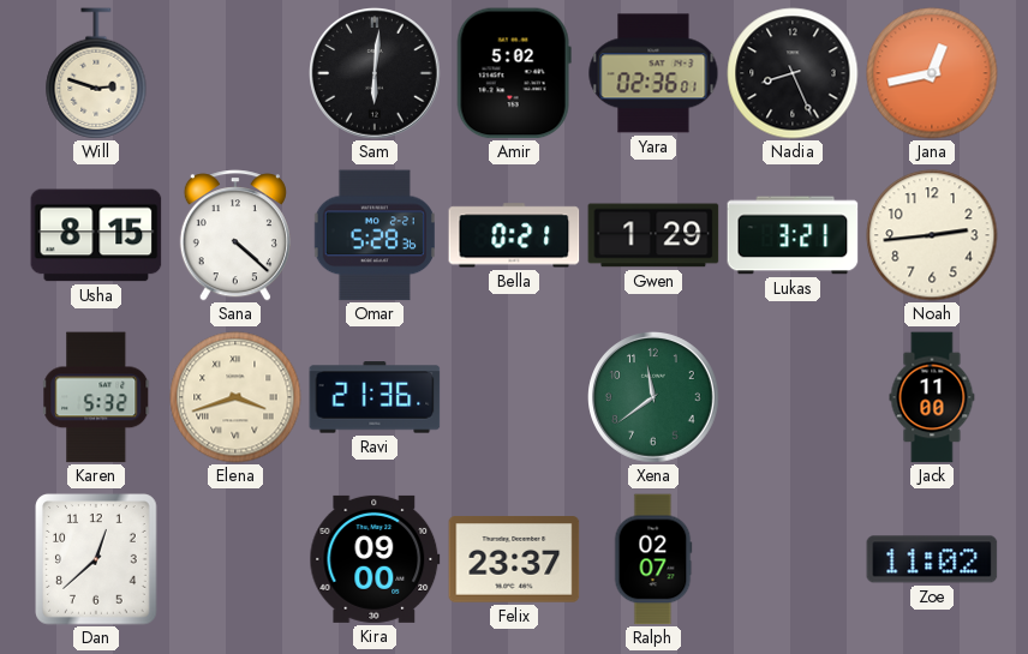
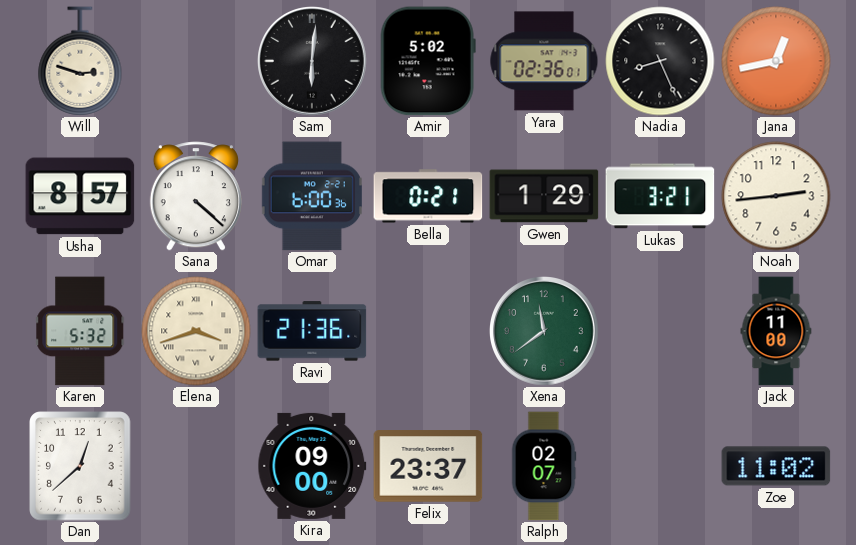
Usha: 8:15 -> 8:57
Omar: 5:28 -> 6:00
